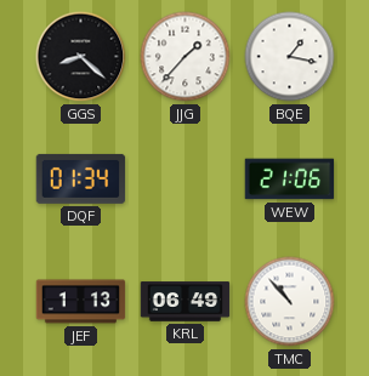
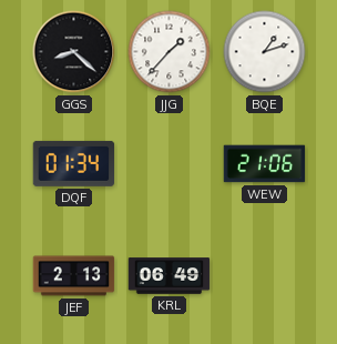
BQE: 1:17 -> 1:12
JEF: 1:13 -> 2:13
TMC: 10:53 -> none
